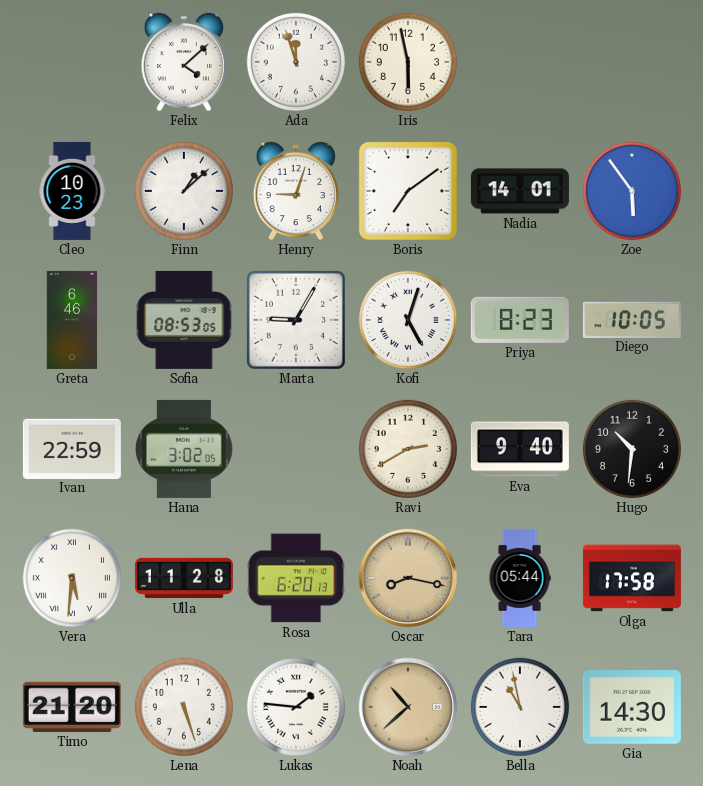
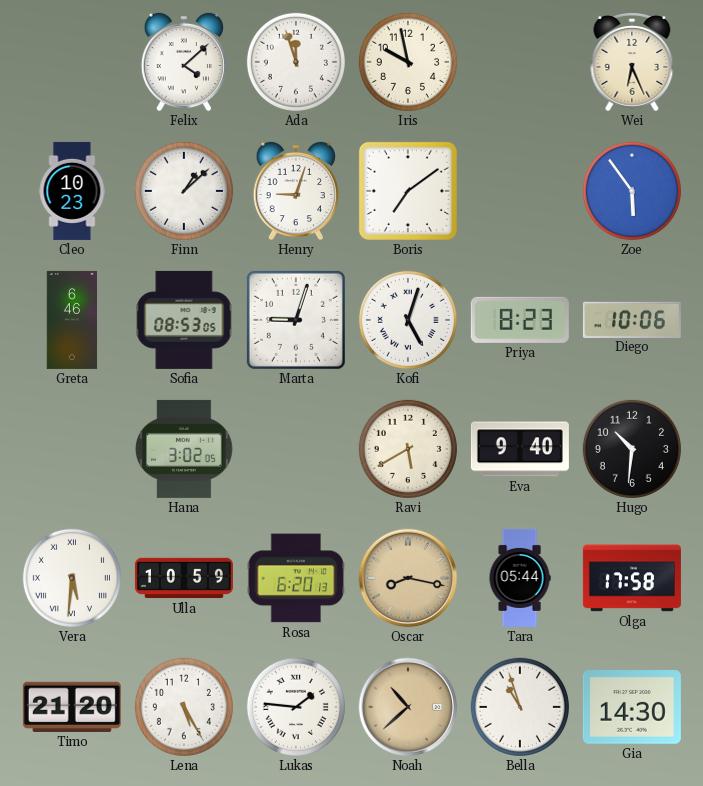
Iris: 5:58 -> 9:58
Wei: none -> 6:26
Nadia: 14:01 -> none
Marta: 9:05 -> 9:03
Diego: 10:05 -> 10:06
Ivan: 22:59 -> none
Ravi: 2:40 -> 5:40
Ulla: 11:28 -> 10:59
Lena: 5:27 -> 5:25
Bella: 10:58 -> 10:57
